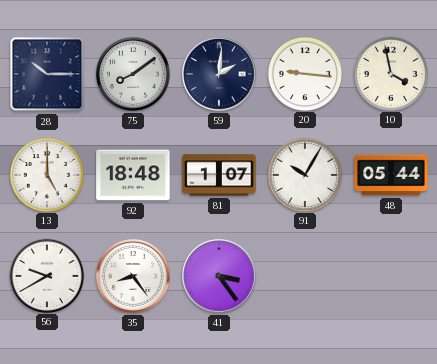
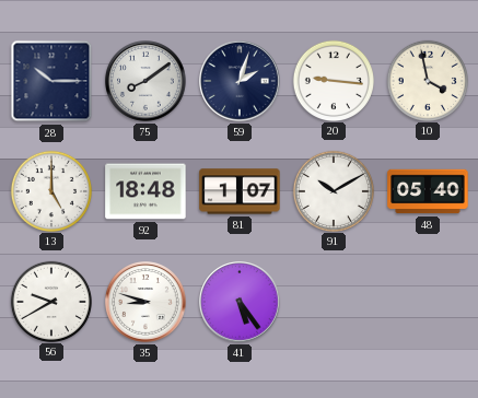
59: 2:01 -> 2:03
91: 10:05 -> 10:10
48: 05:44 -> 05:40
35: 8:24 -> 8:48
41: 3:24 -> 5:24
